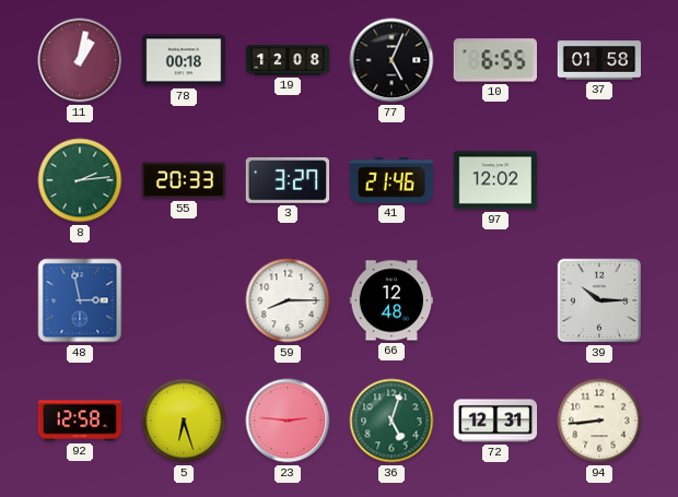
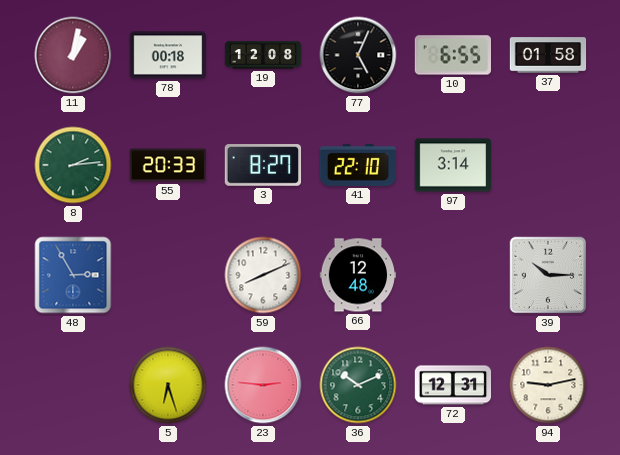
3: 3:27 -> 8:27
41: 21:46 -> 22:10
97: 12:02 -> 3:14
48: 2:58 -> 2:55
59: 8:15 -> 8:11
92: 12:58 -> none
36: 5:03 -> 10:11
94: 8:44 -> 9:13
